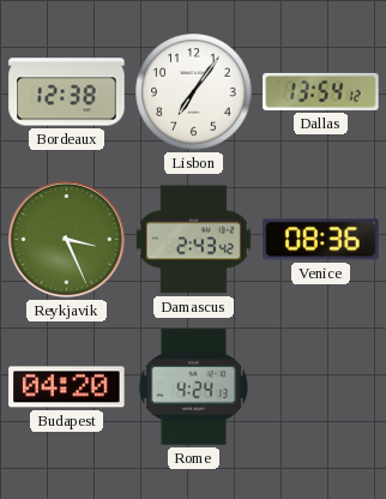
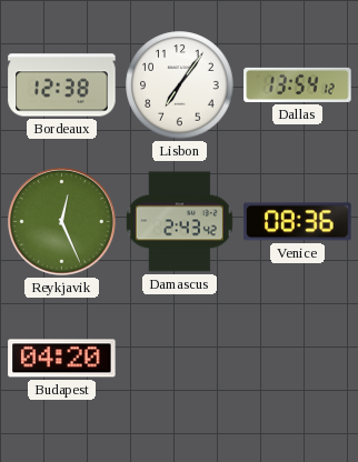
Reykjavik: 3:26 -> 12:26
Rome: 4:24 -> none
